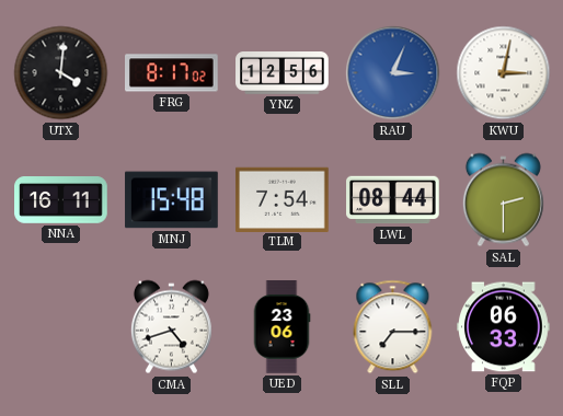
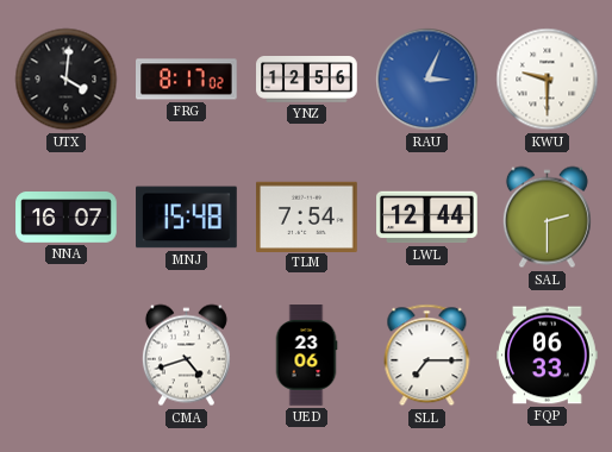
KWU: 3:02 -> 9:30
NNA: 16:11 -> 16:07
LWL: 08:44 -> 12:44
